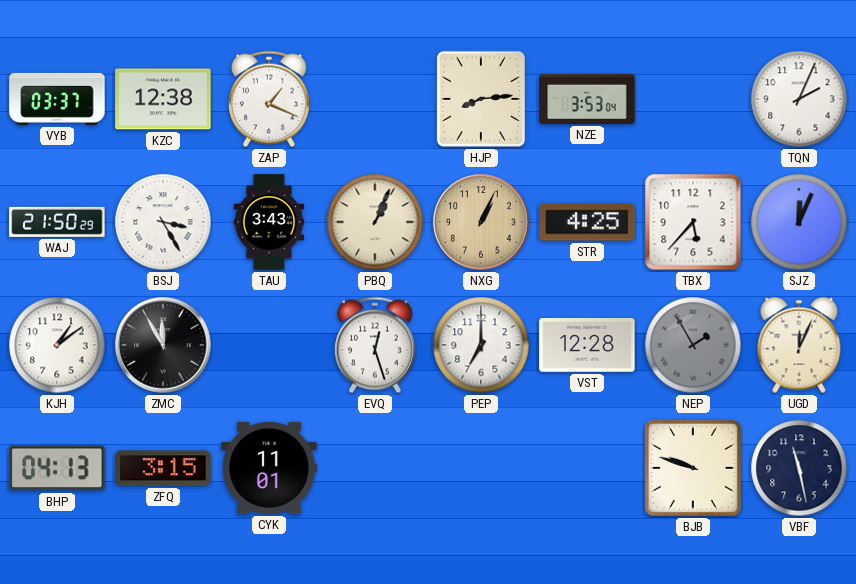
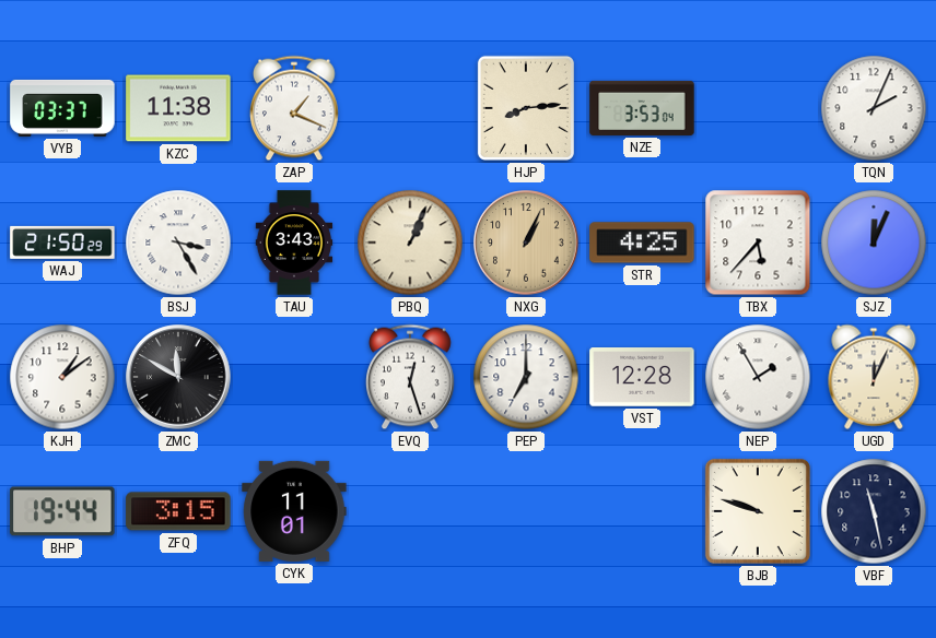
KZC: 12:38 -> 11:38
ZMC: 11:55 -> 11:50
NEP dial: grey -> white
BHP: 04:13 -> 19:44
